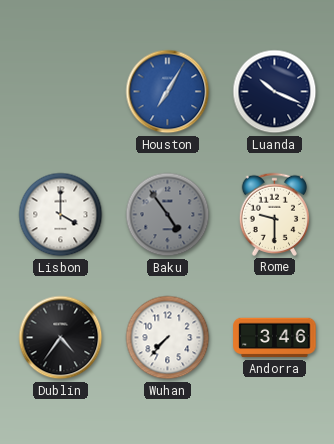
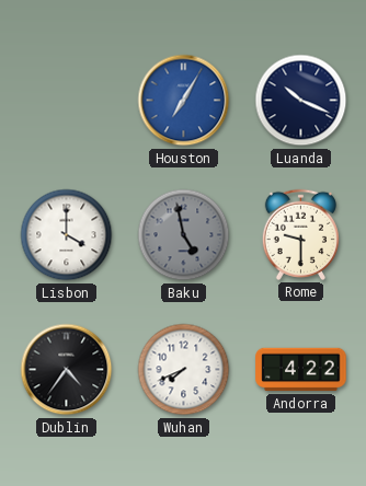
Baku: 4:54 -> 4:58
Wuhan: 7:37 -> 7:41
Andorra: 3:46 -> 4:22
